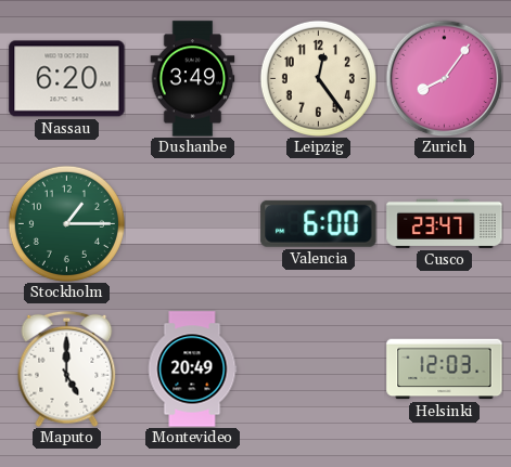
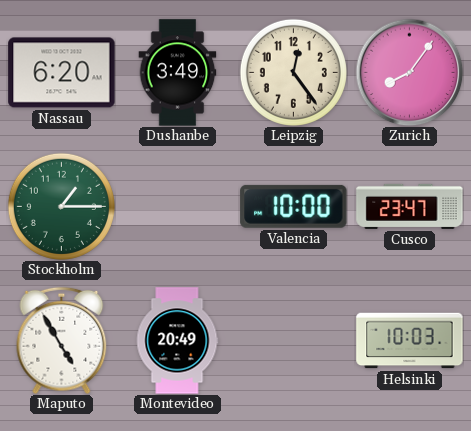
Valencia: 6:00 -> 10:00
Maputo: 5:00 -> 4:55
Helsinki: 12:03 -> 10:03
